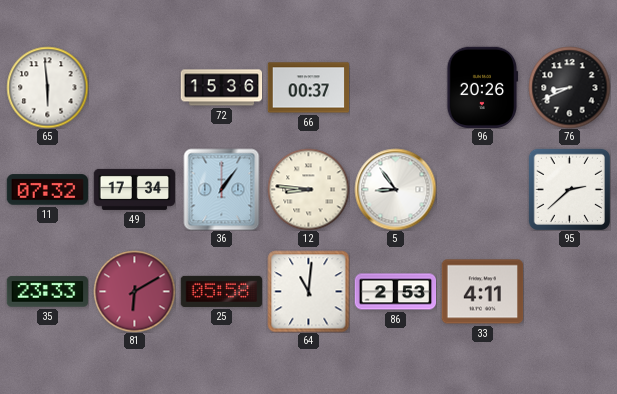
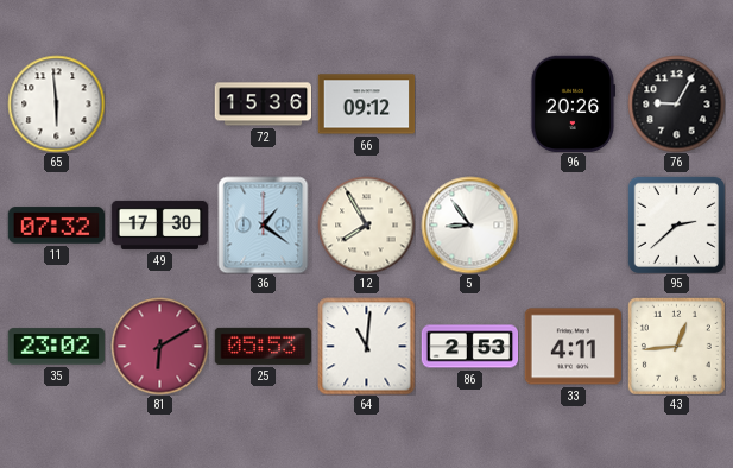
66: 00:37 -> 09:12
76: 8:41 -> 9:05
49: 17:34 -> 17:30
36: 1:06 -> 1:21
12: 8:46 -> 7:55
35: 23:33 -> 23:02
25: 05:58 -> 05:53
43: none -> 12:44
